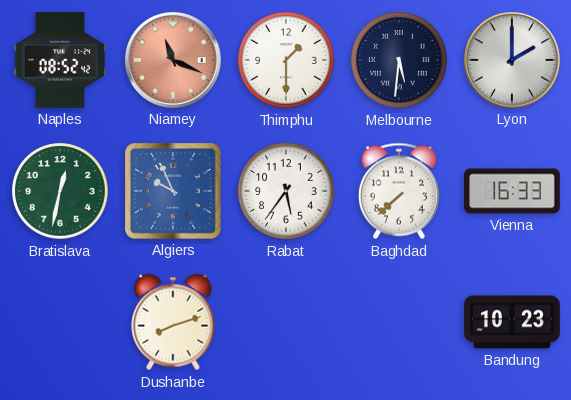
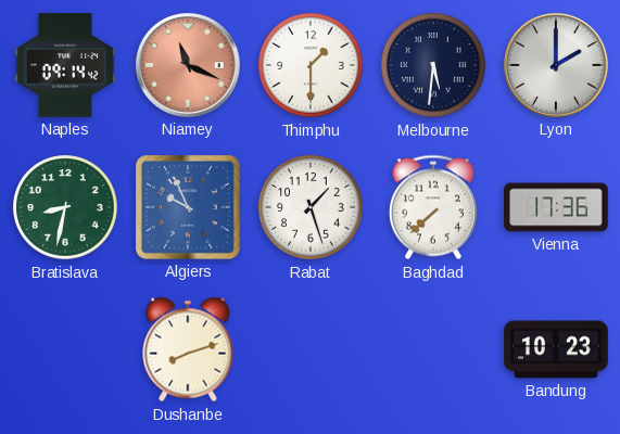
Naples: 08:52 -> 09:14
Bratislava: 12:32 -> 8:32
Rabat: 5:36 -> 1:27
Vienna: 16:33 -> 17:36
